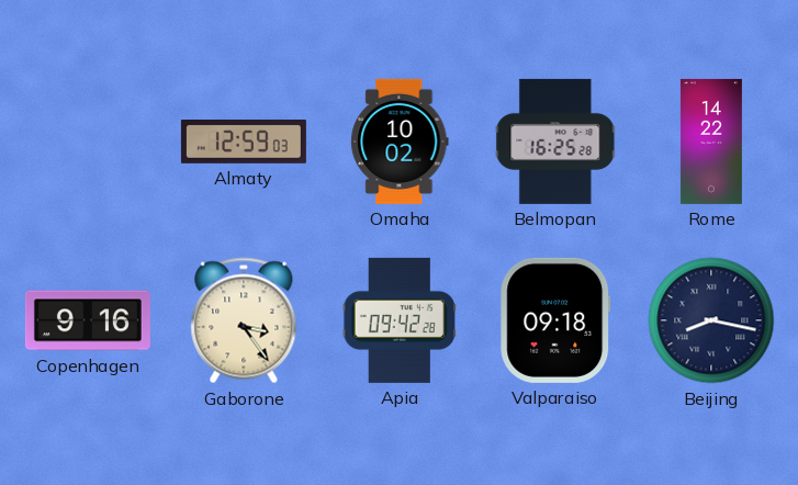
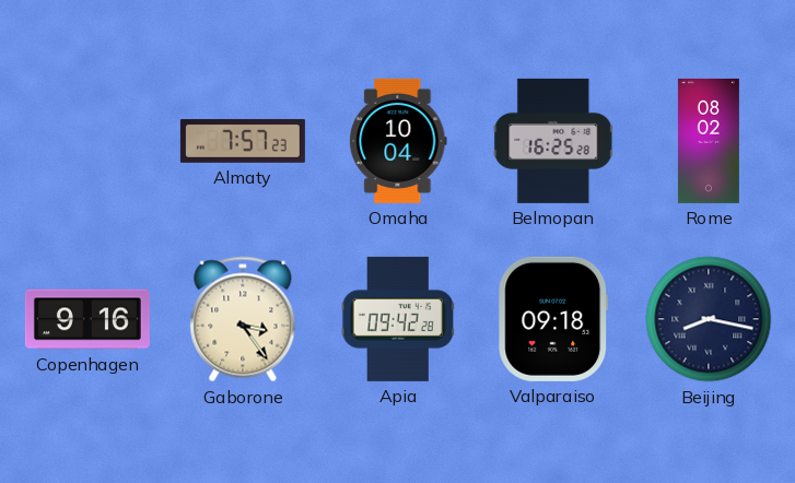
Almaty: 12:59 -> 7:57
Omaha: 10:02 -> 10:04
Rome: 14:22 -> 08:02
